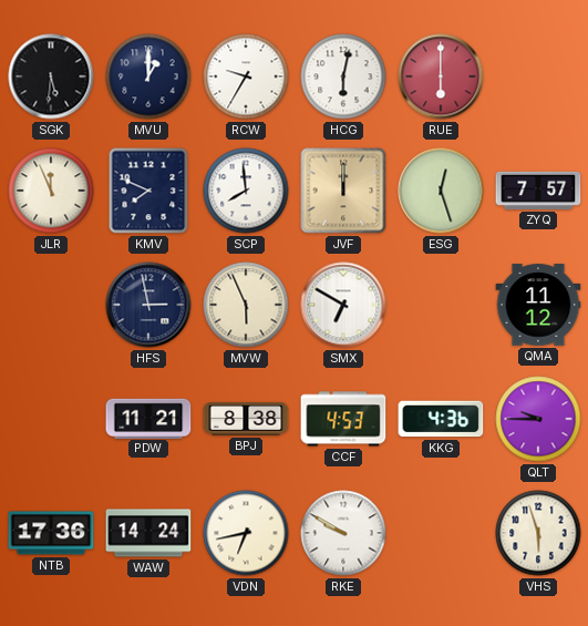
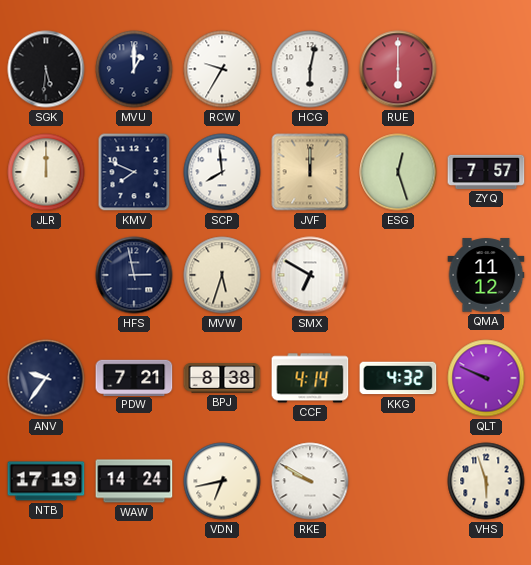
JLR: 11:56 -> 12:00
MVW: 5:56 -> 5:33
ANV: none -> 9:36
PDW: 11:21 -> 7:21
CCF: 4:53 -> 4:14
KKG: 4:36 -> 4:32
QLT: 9:45 -> 9:49
NTB: 17:36 -> 17:19
